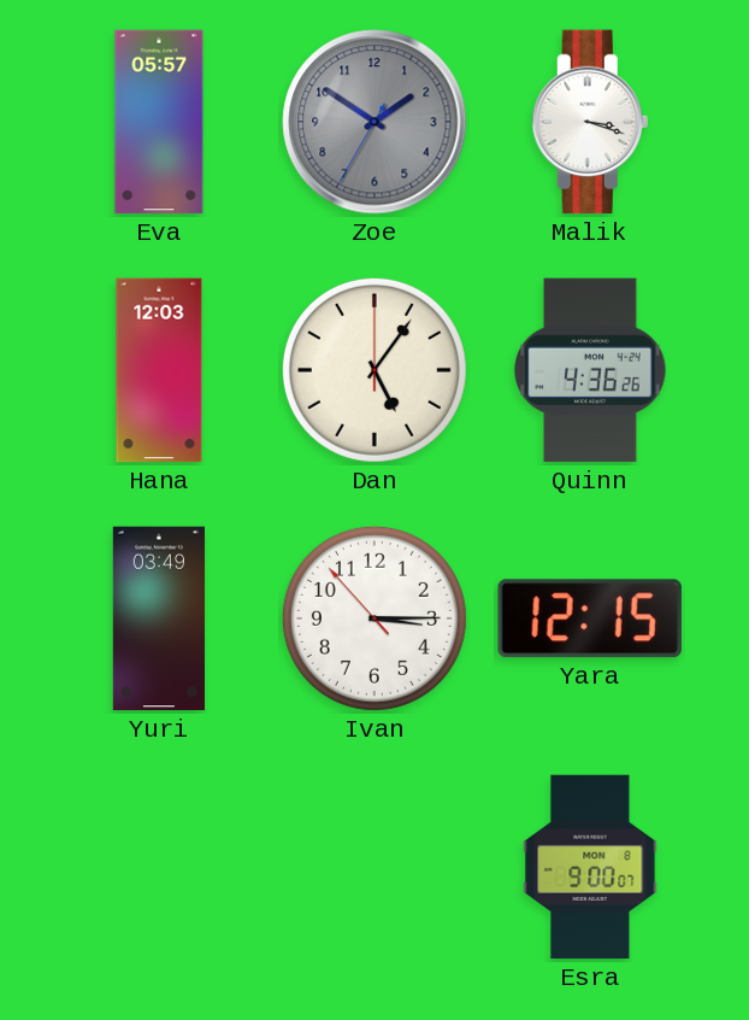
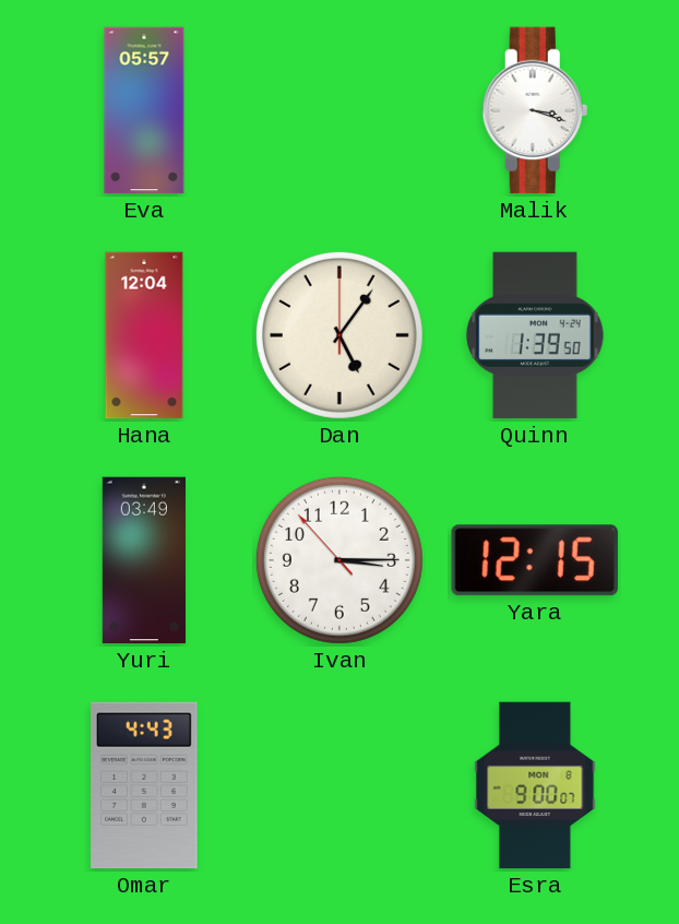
Zoe: 1:50 -> none
Hana: 12:03 -> 12:04
Quinn: 4:36 -> 1:39
Omar: none -> 4:43
